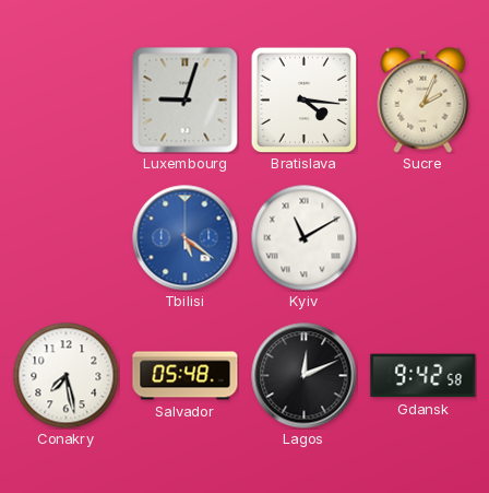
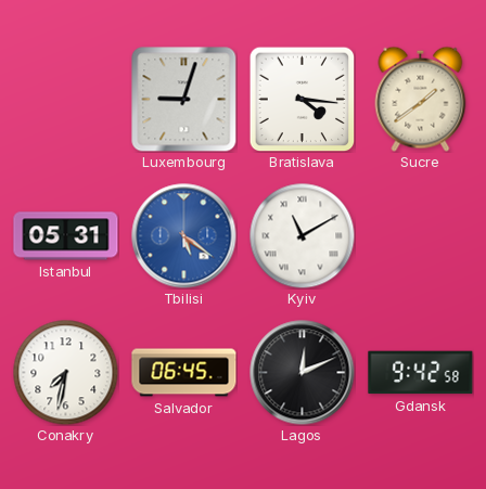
Sucre: 2:04 -> 1:39
Istanbul: none -> 05:31
Conakry: 7:28 -> 7:32
Salvador: 05:48 -> 06:45
